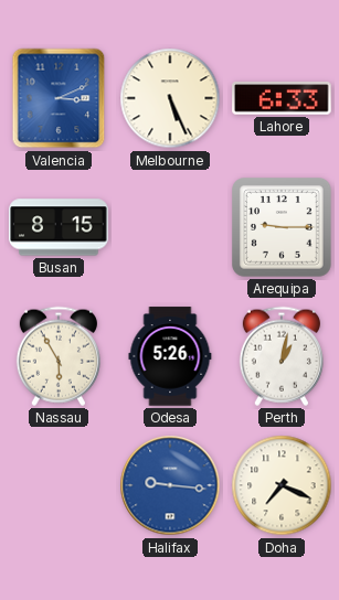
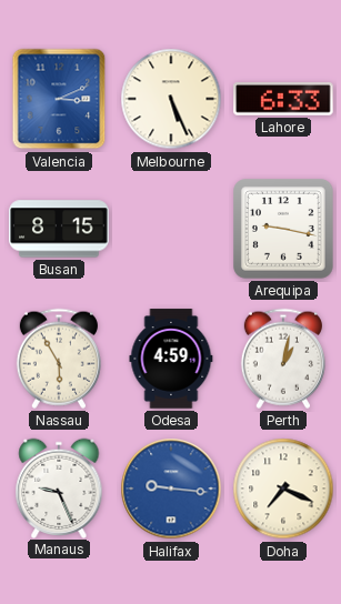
Arequipa: 9:15 -> 9:17
Odesa: 5:26 -> 4:59
Manaus: none -> 9:26
